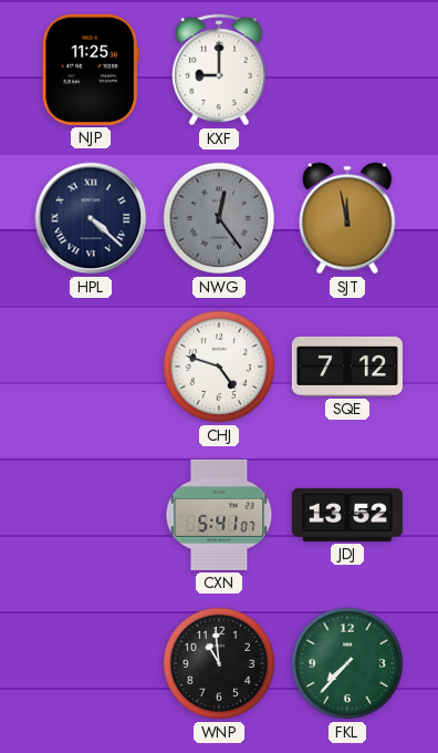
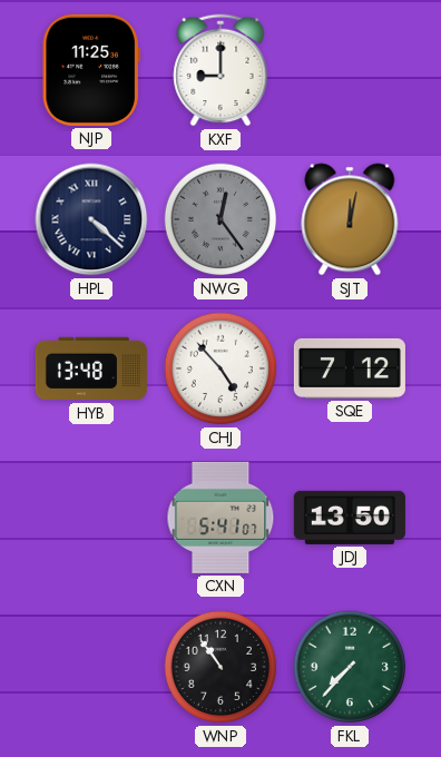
SJT: 11:58 -> 12:02
HYB: none -> 13:48
CHJ: 4:48 -> 4:53
JDJ: 13:52 -> 13:50
WNP: 10:59 -> 10:54
